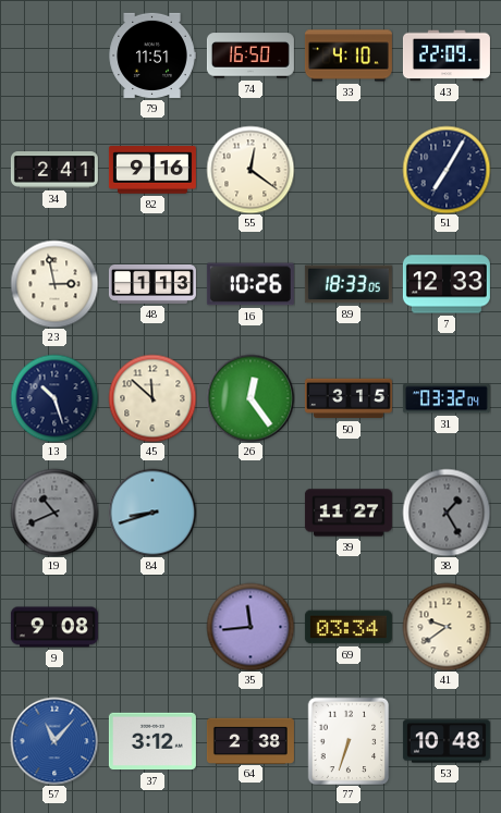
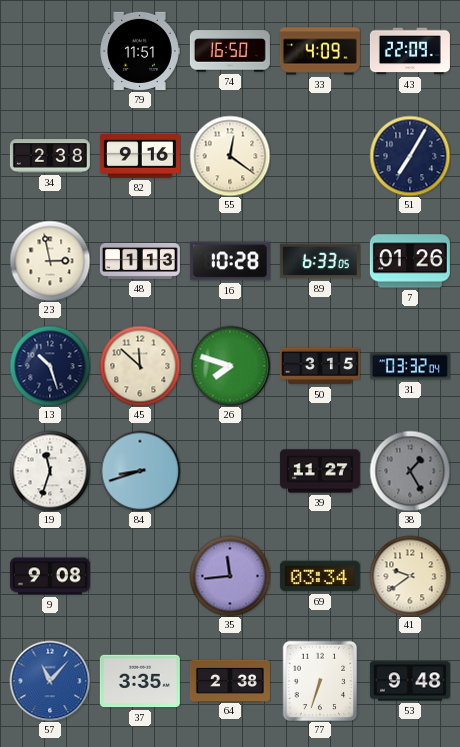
33: 4:10 -> 4:09
34: 2:41 -> 2:38
16: 10:26 -> 10:28
89: 18:33 -> 6:33
7: 12:33 -> 01:26
26: 12:24 -> 7:48
19: 10:41 -> 11:33
19 dial: grey -> white
37: 3:12 -> 3:35
53: 10:48 -> 9:48
